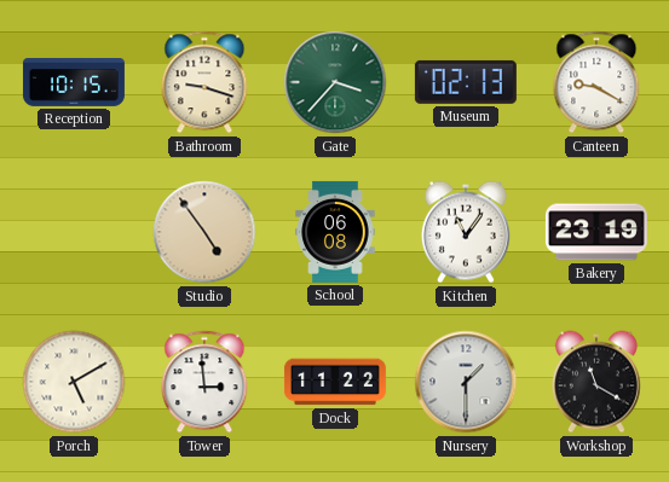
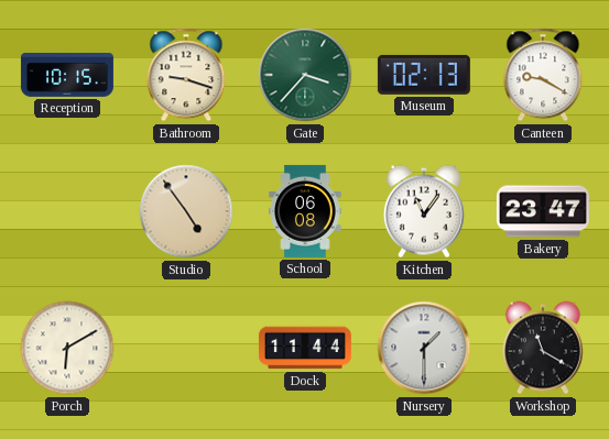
Bakery: 23:19 -> 23:47
Porch: 5:10 -> 6:10
Tower: 2:59 -> none
Dock: 11:22 -> 11:44
